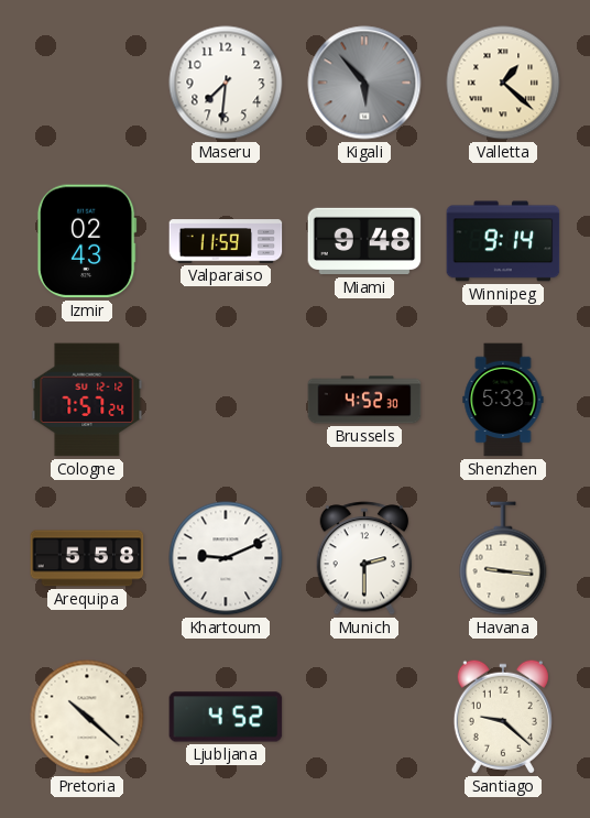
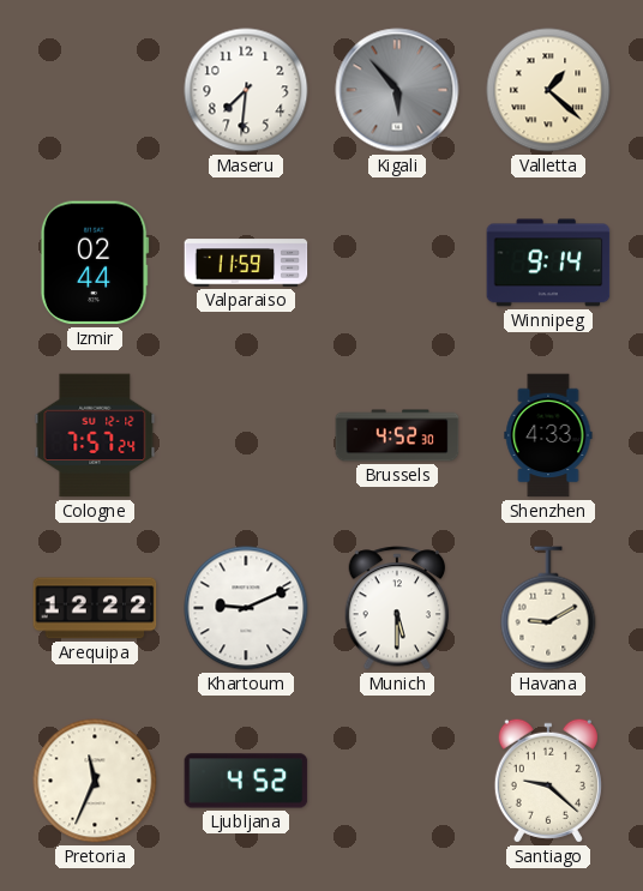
Izmir: 02:43 -> 02:44
Miami: 9:48 -> none
Shenzhen: 5:33 -> 4:33
Arequipa: 5:58 -> 12:22
Munich: 2:30 -> 5:30
Havana: 9:16 -> 9:10
Pretoria: 10:22 -> 11:34
